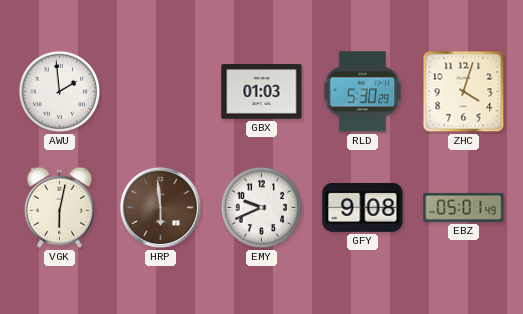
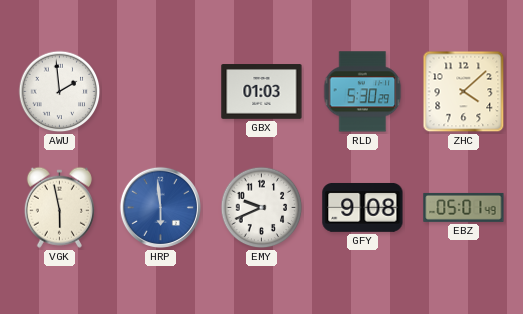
ZHC: 4:03 -> 4:08
VGK: 6:02 -> 5:58
HRP dial: brown -> blue
